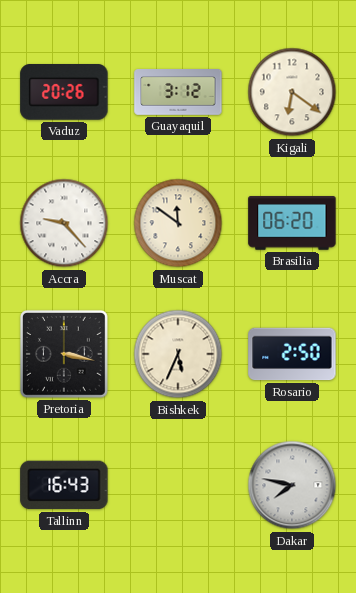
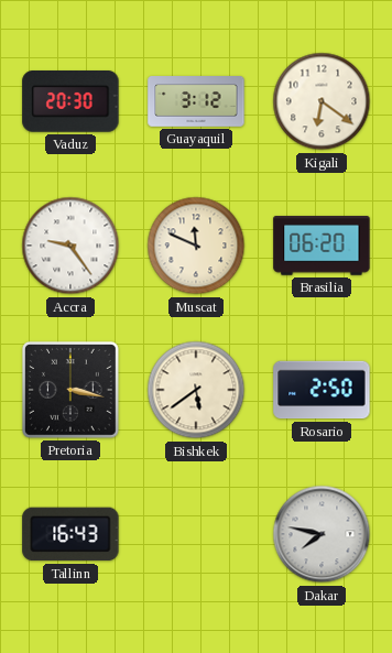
Vaduz: 20:26 -> 20:30
Accra: 9:23 -> 9:24
Muscat: 11:51 -> 11:49
Bishkek: 5:34 -> 5:39
